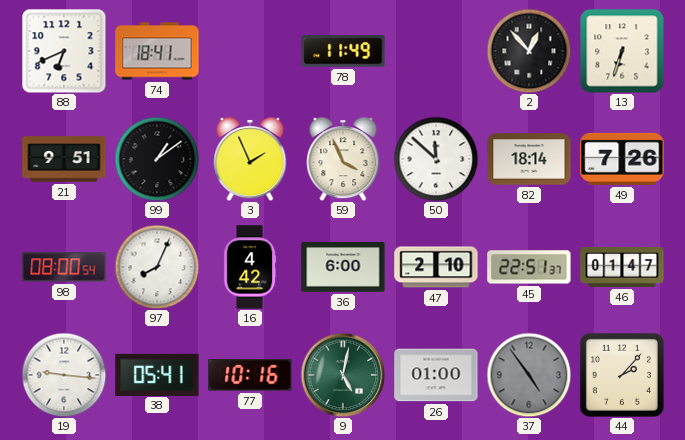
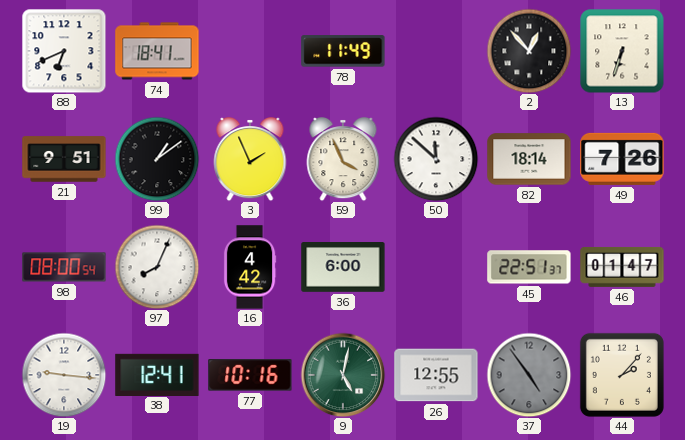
47: 2:10 -> none
38: 05:41 -> 12:41
26: 01:00 -> 12:55
